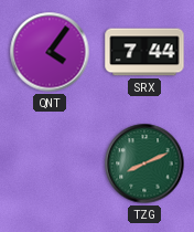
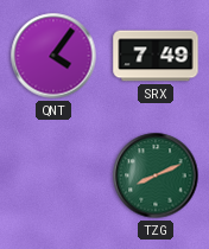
SRX: 7:44 -> 7:49
